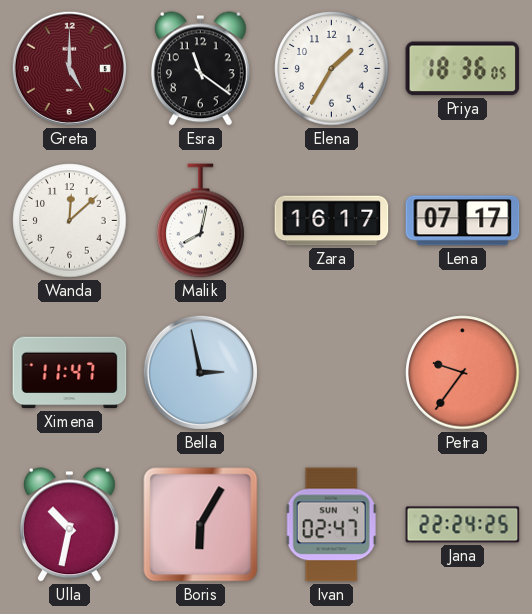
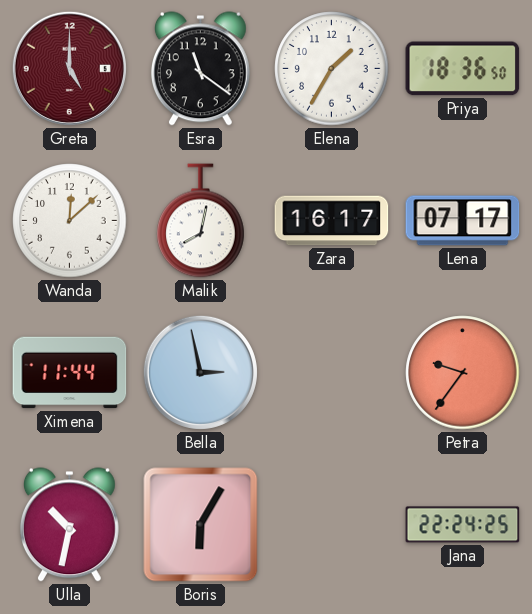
Priya: 18:36:05 -> 18:36:50
Ximena: 11:47 -> 11:44
Ivan: 02:47 -> none
